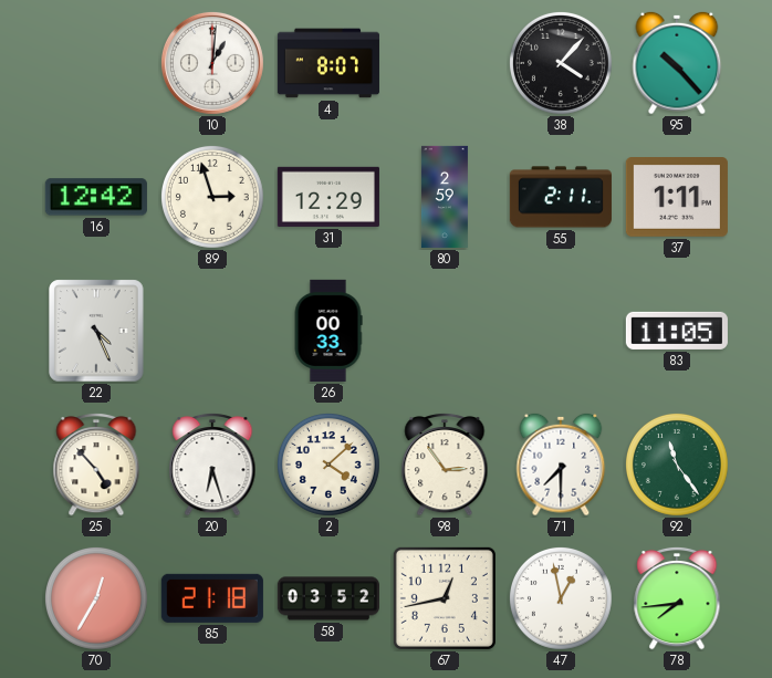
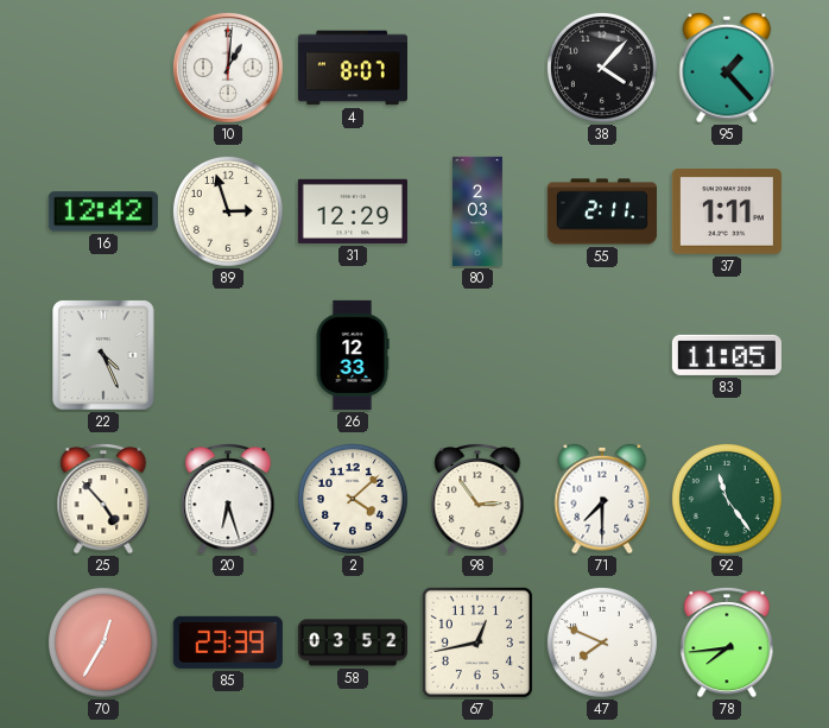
95: 10:23 -> 1:23
80: 2:59 -> 2:03
26: 00:33 -> 12:33
85: 21:18 -> 23:39
47: 12:58 -> 7:49
